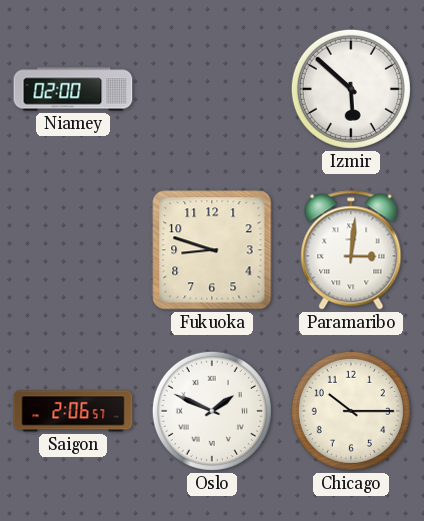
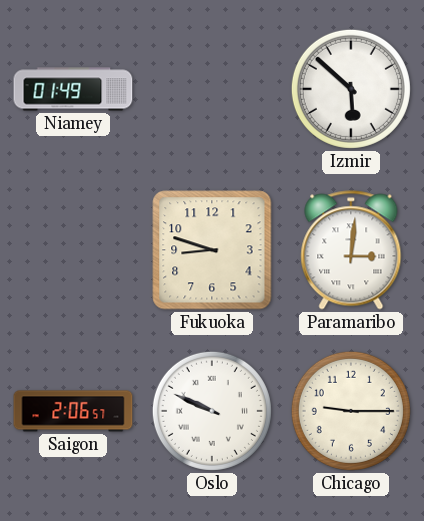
Niamey: 02:00 -> 01:49
Oslo: 1:49 -> 9:49
Chicago: 10:15 -> 9:15
